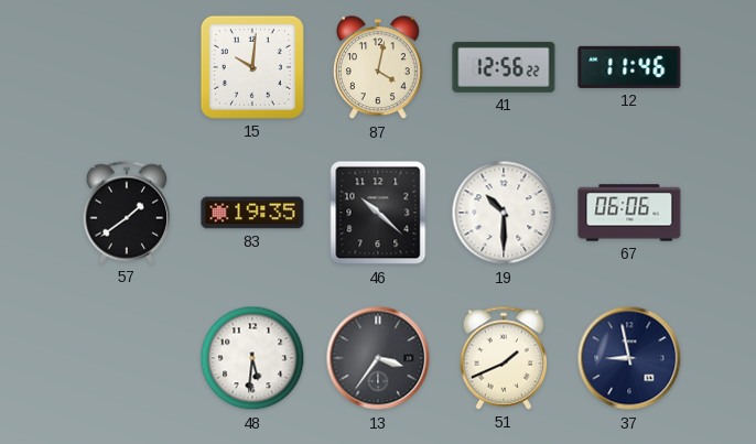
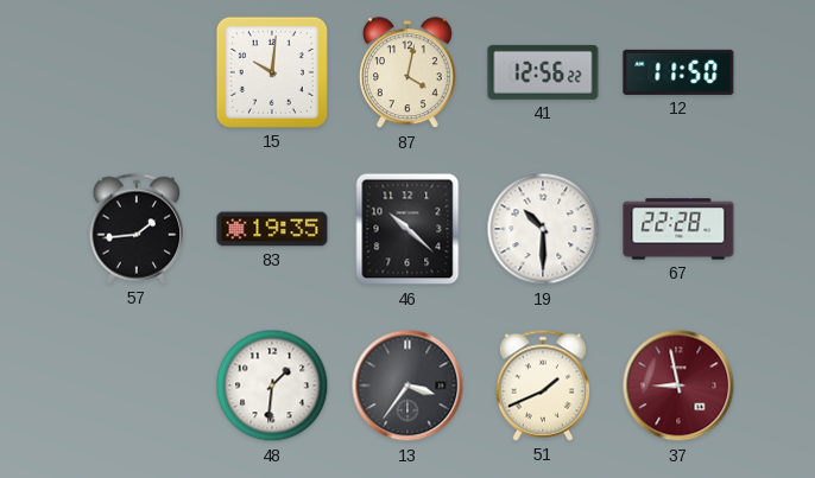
12: 11:46 -> 11:50
57: 1:39 -> 1:44
67: 06:06 -> 22:28
48: 5:31 -> 1:31
37 dial: navy -> burgundy
